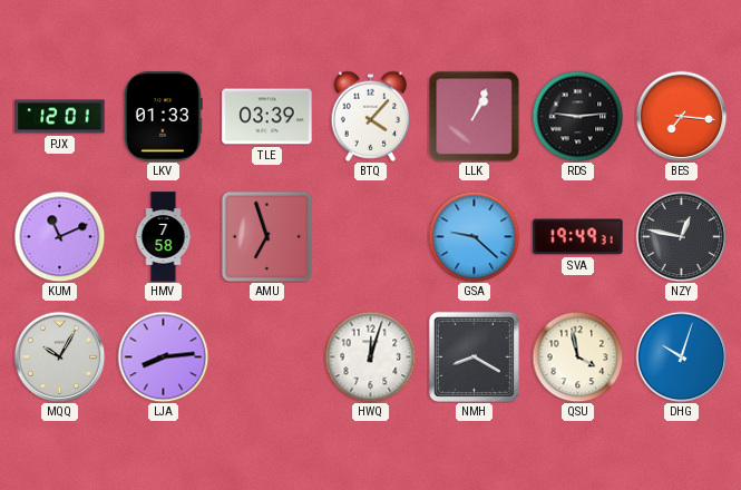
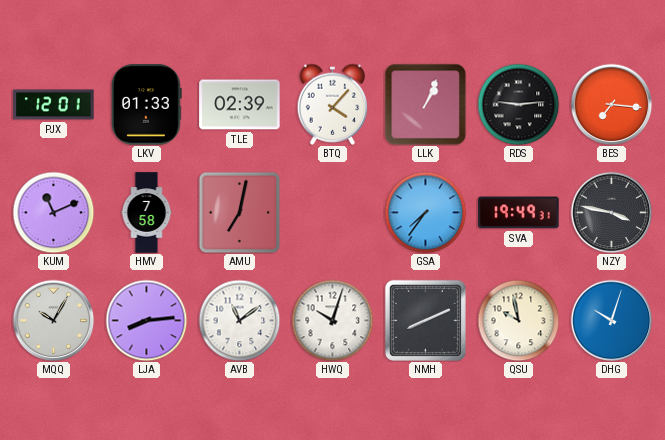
TLE: 03:39 -> 02:39
AMU: 6:57 -> 7:02
GSA: 9:22 -> 7:36
NZY: 12:47 -> 3:47
AVB: none -> 11:09
HWQ: 12:03 -> 10:03
NMH: 8:20 -> 8:11
QSU: 3:58 -> 9:58
